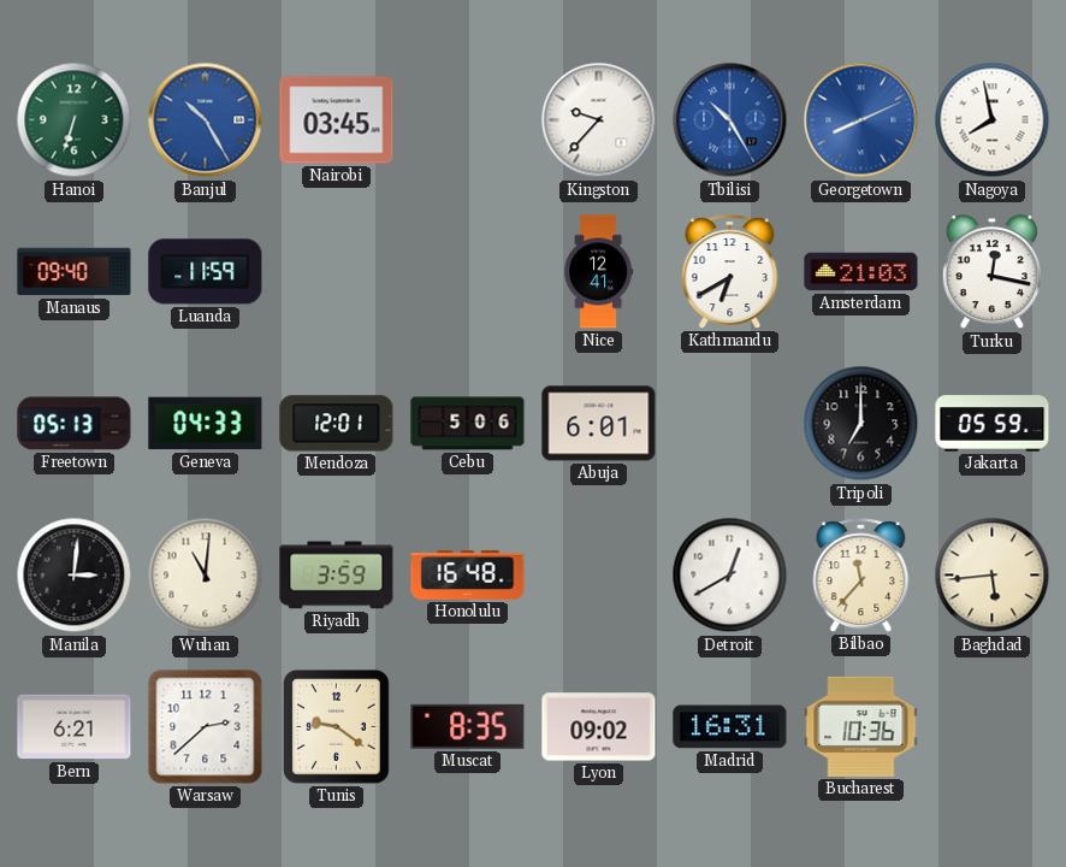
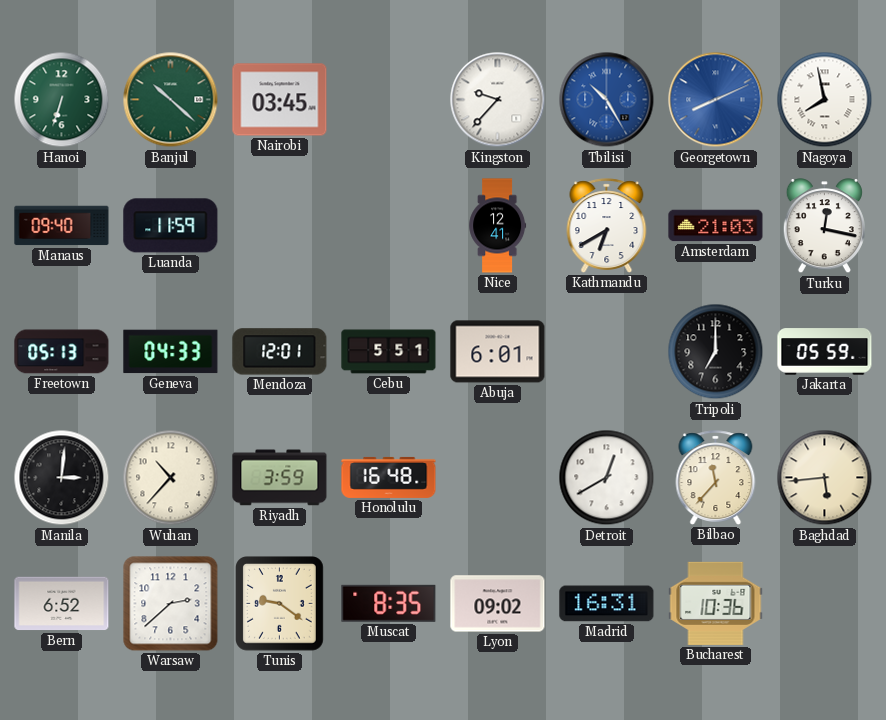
Banjul: 10:25 -> 10:22
Banjul dial: blue -> green
Cebu: 5:06 -> 5:51
Wuhan: 11:01 -> 10:37
Bern: 6:21 -> 6:52
